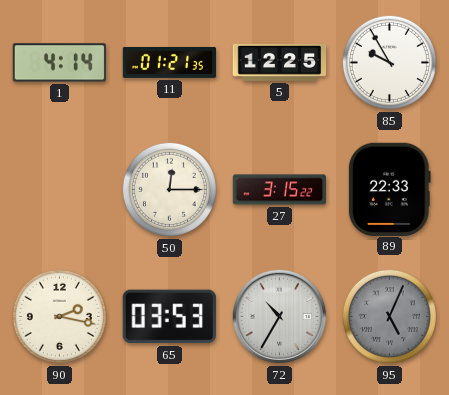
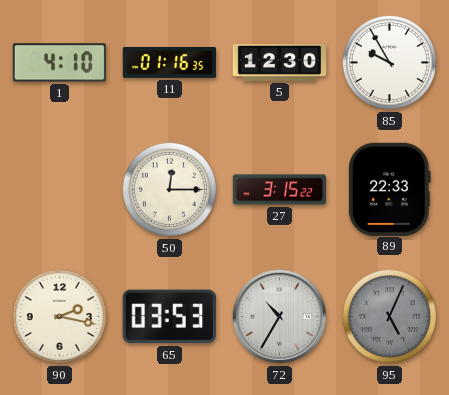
1: 4:14 -> 4:10
11: 01:21 -> 01:16
5: 12:25 -> 12:30
